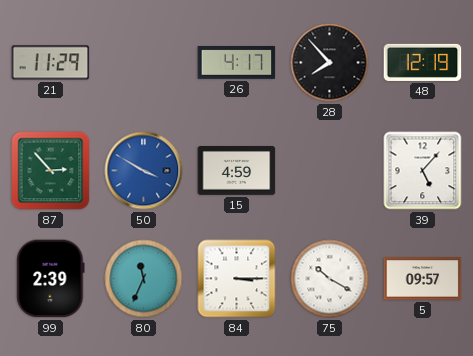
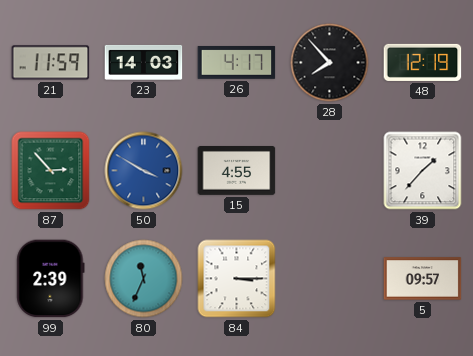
21: 11:29 -> 11:59
23: none -> 14:03
15: 4:59 -> 4:55
39: 5:07 -> 1:37
75: 10:20 -> none
